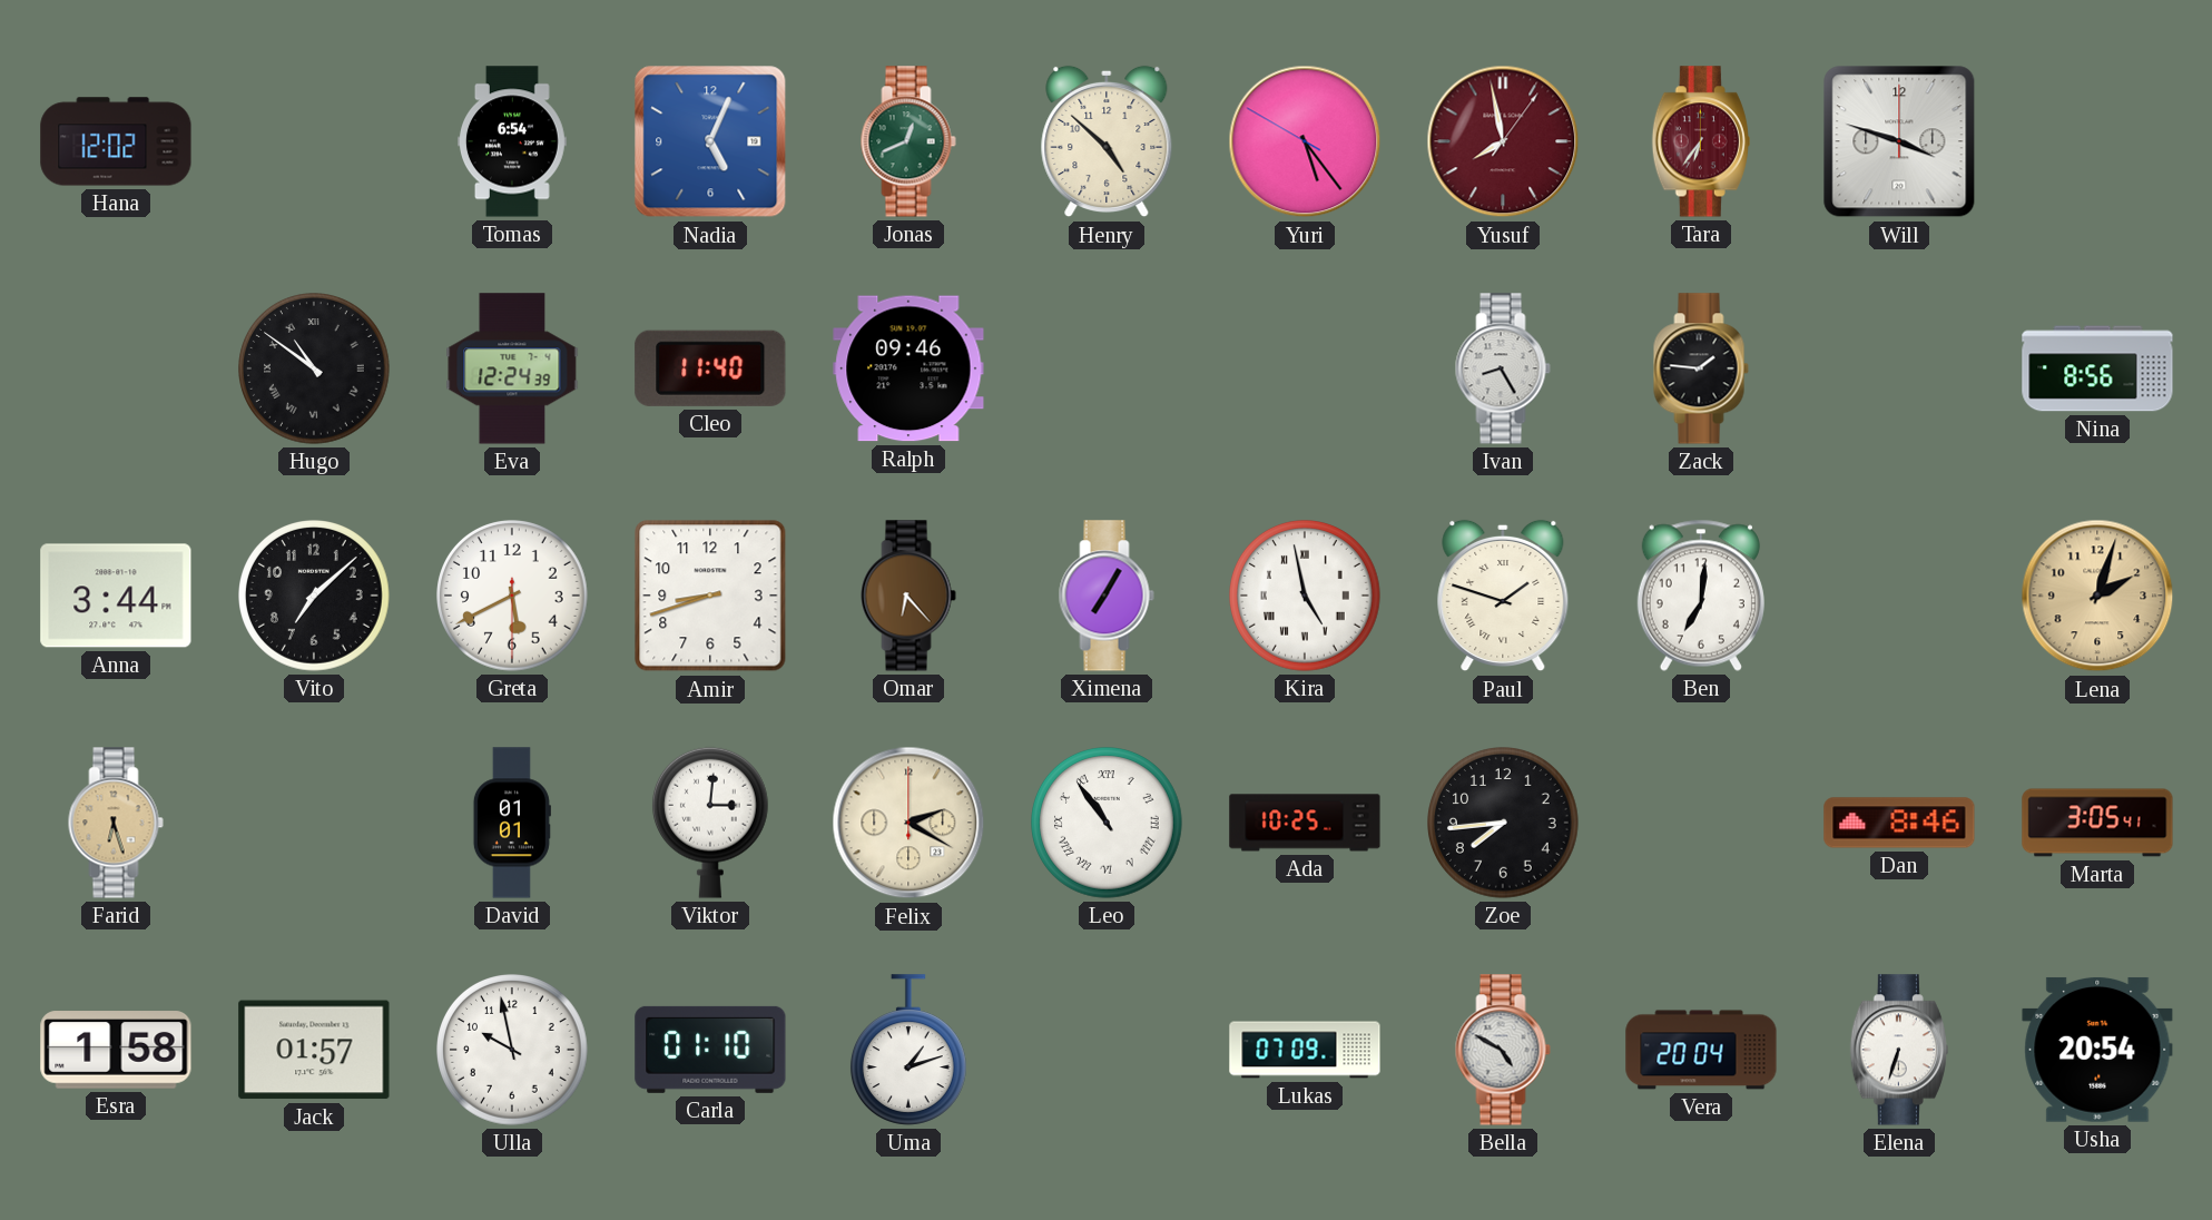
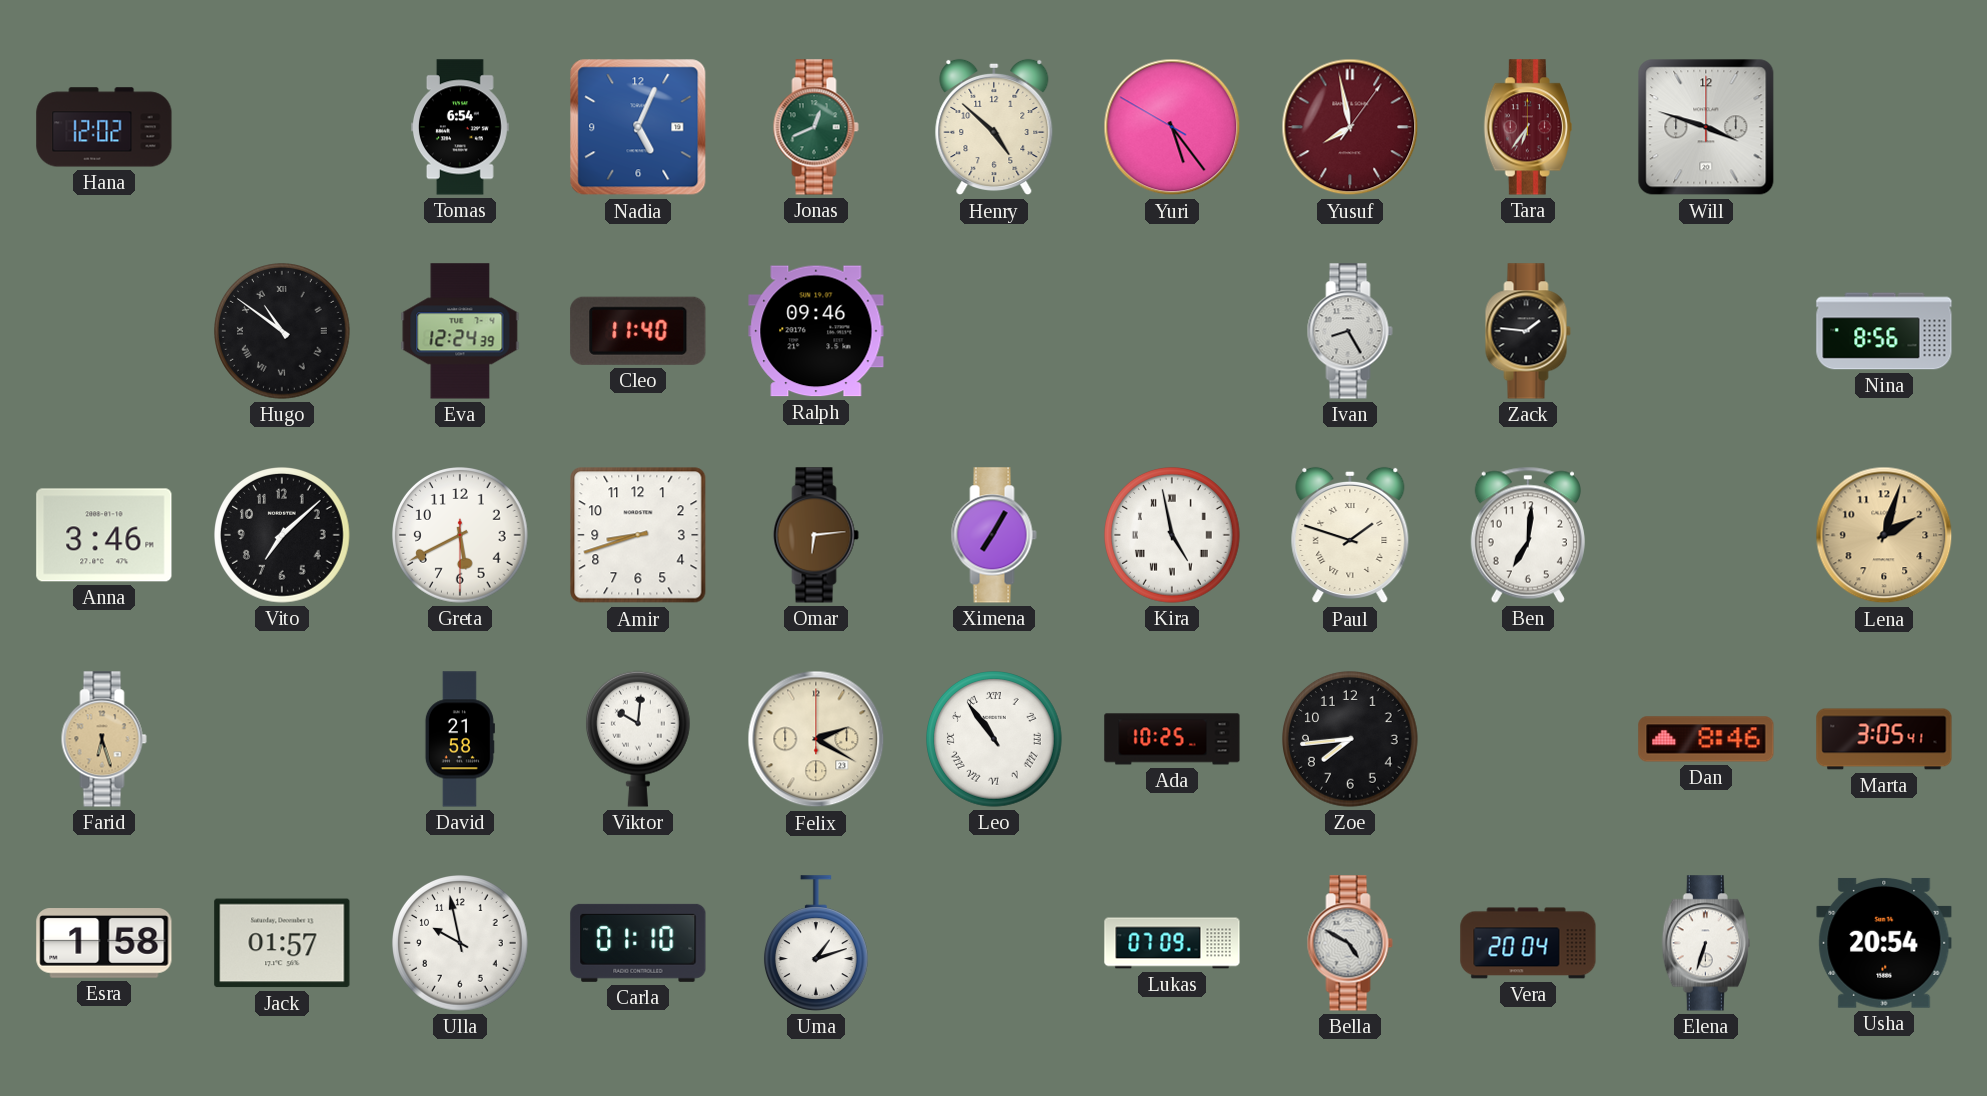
Anna: 3:44 -> 3:46
Omar: 6:23 -> 6:14
David: 01:01 -> 21:58
Viktor: 3:01 -> 10:01
